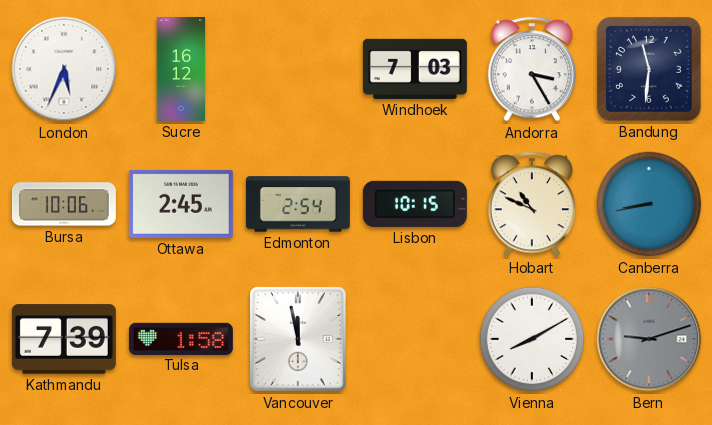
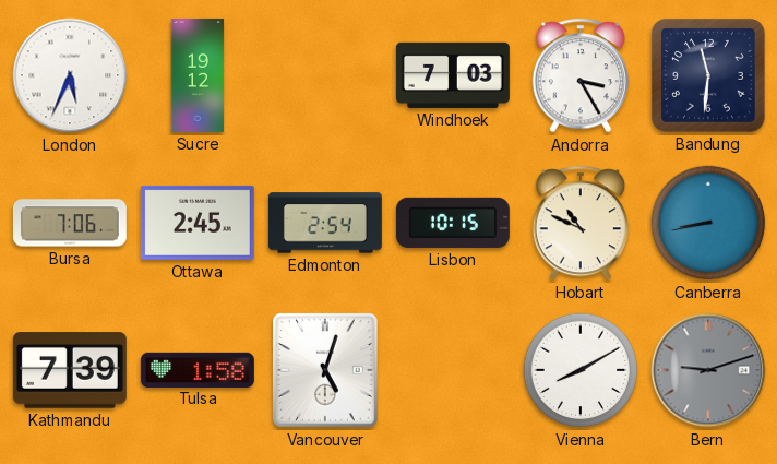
Sucre: 16:12 -> 19:12
Bursa: 10:06 -> 7:06
Vancouver: 11:58 -> 5:03
